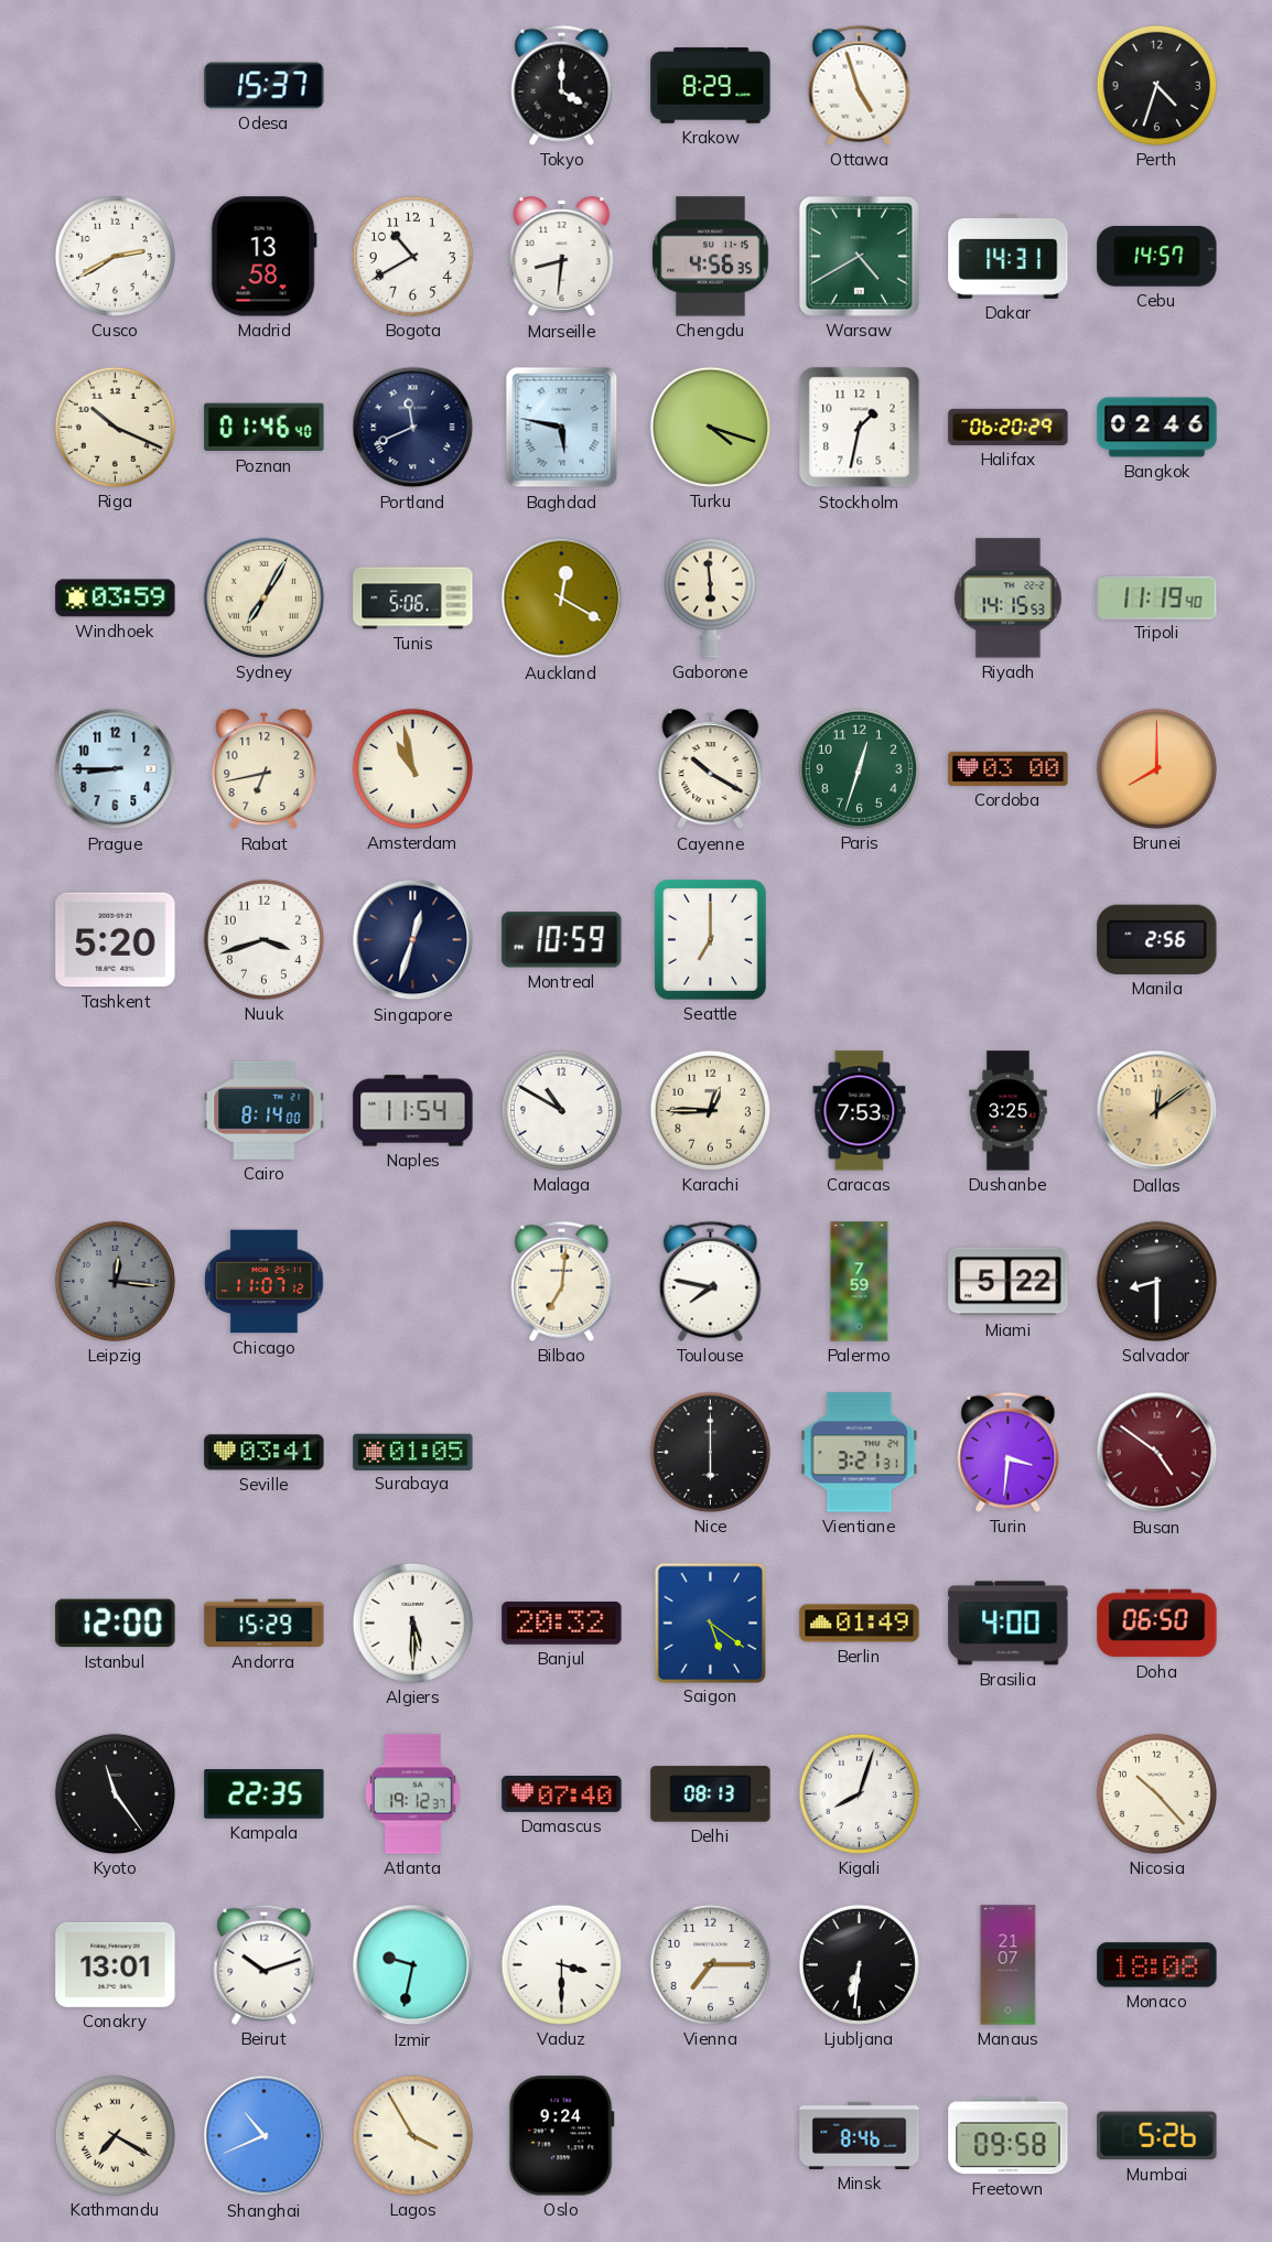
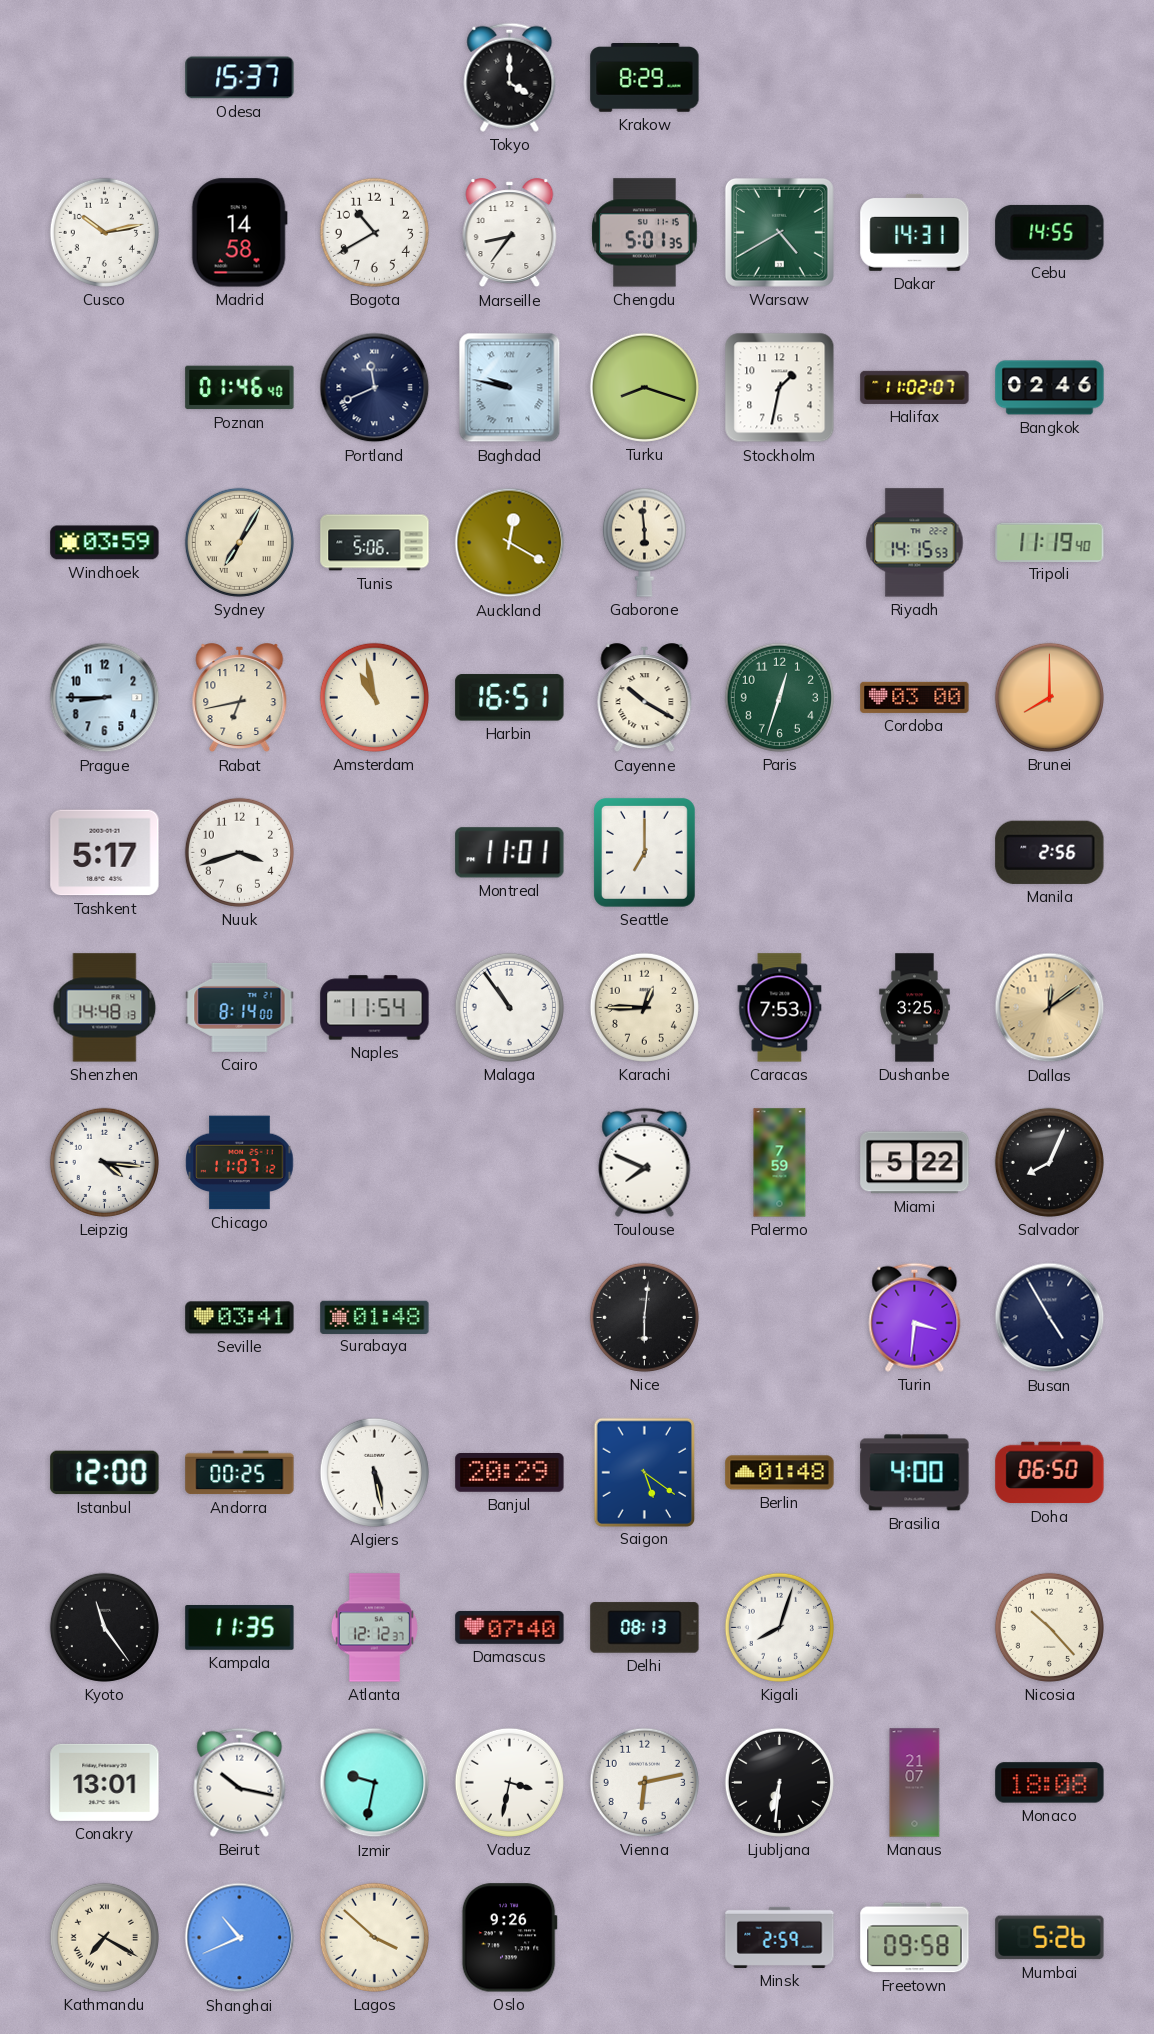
Ottawa: 4:57 -> none
Perth: 4:33 -> none
Cusco: 2:40 -> 10:13
Madrid: 13:58 -> 14:58
Marseille: 8:31 -> 8:36
Chengdu: 4:56 -> 5:01
Cebu: 14:57 -> 14:55
Riga: 10:19 -> none
Baghdad: 5:47 -> 9:47
Turku: 4:18 -> 8:18
Halifax: 06:20 -> 11:02
Harbin: none -> 16:51
Tashkent: 5:20 -> 5:17
Singapore: 12:33 -> none
Montreal: 10:59 -> 11:01
Shenzhen: none -> 14:48
Malaga: 10:50 -> 10:54
Leipzig: 12:16 -> 4:16
Leipzig dial: grey -> white
Bilbao: 7:01 -> none
Toulouse: 7:47 -> 7:49
Salvador: 8:30 -> 8:04
Surabaya: 01:05 -> 01:48
Nice: 6:00 -> 6:01
Vientiane: 3:21 -> none
Busan: 4:51 -> 4:55
Busan dial: burgundy -> navy
Andorra: 15:29 -> 00:25
Algiers: 5:30 -> 5:28
Banjul: 20:32 -> 20:29
Berlin: 01:49 -> 01:48
Kampala: 22:35 -> 11:35
Atlanta: 19:12 -> 12:12
Beirut: 10:12 -> 10:17
Vaduz: 3:30 -> 3:32
Vienna: 7:15 -> 6:13
Lagos: 3:55 -> 3:52
Oslo: 9:24 -> 9:26
Minsk: 8:46 -> 2:59
